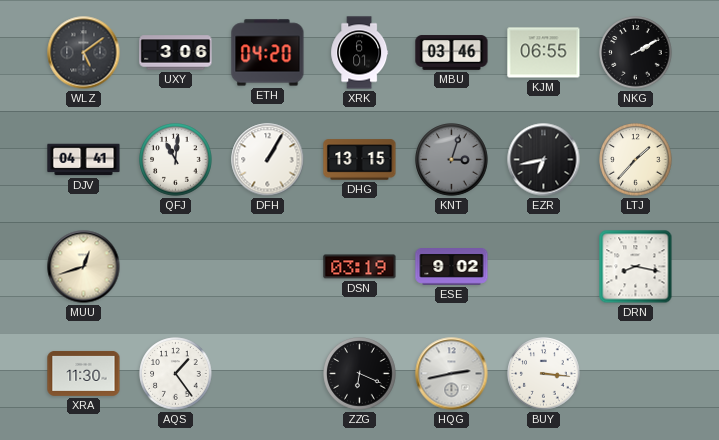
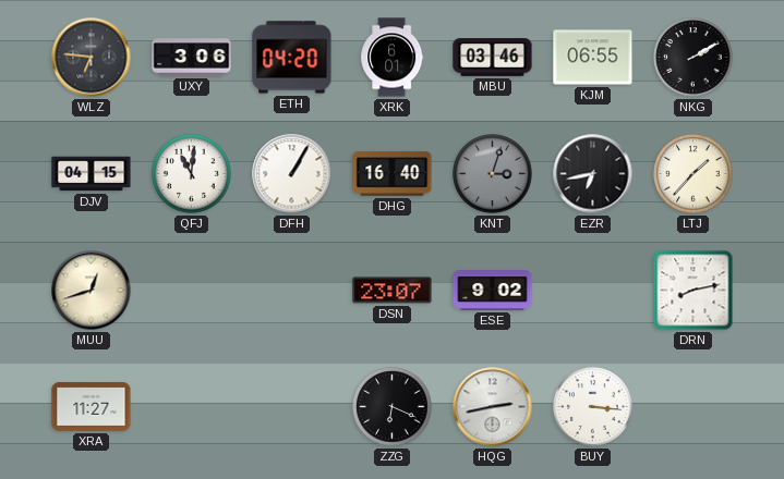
WLZ: 5:09 -> 6:46
DJV: 04:41 -> 04:15
DHG: 13:15 -> 16:40
DSN: 03:19 -> 23:07
DRN: 8:17 -> 8:13
XRA: 11:30 -> 11:27
AQS: 1:24 -> none
